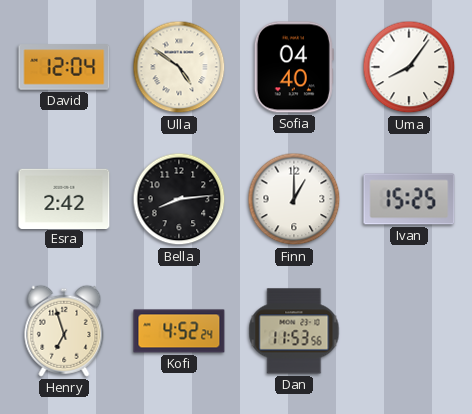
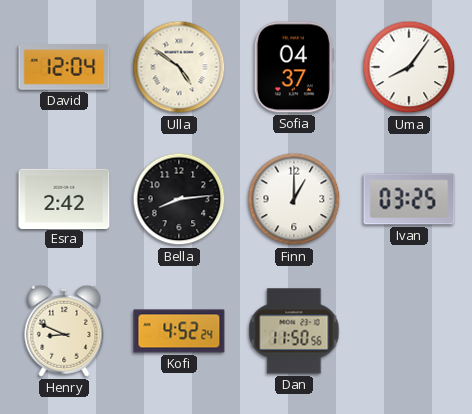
Sofia: 04:40 -> 04:37
Ivan: 15:25 -> 03:25
Henry: 6:57 -> 8:49
Dan: 11:53 -> 11:50
